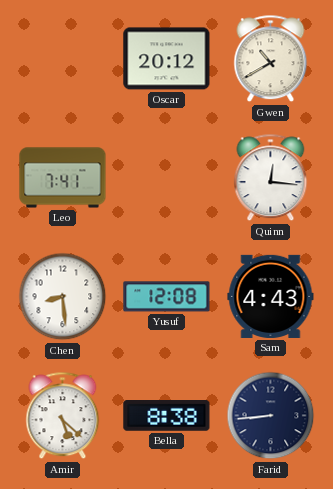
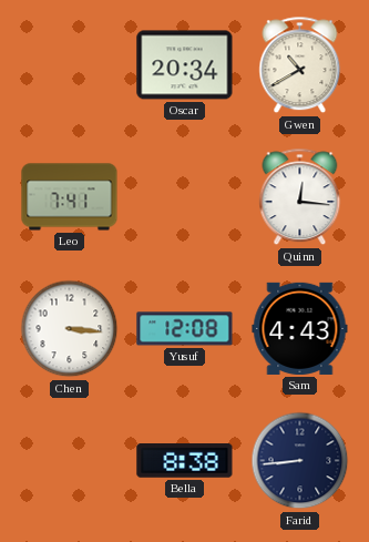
Oscar: 20:12 -> 20:34
Chen: 8:29 -> 3:16
Amir: 5:22 -> none
